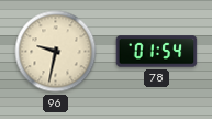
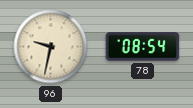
78: 01:54 -> 08:54
